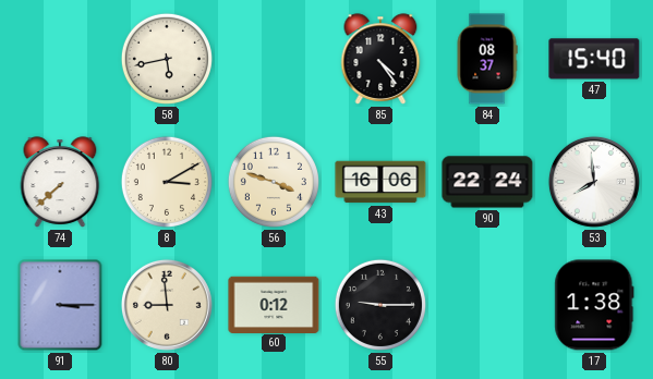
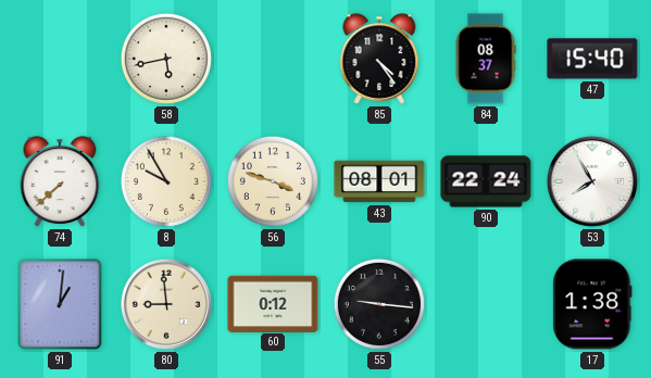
8: 3:10 -> 9:55
43: 16:06 -> 08:01
53: 7:59 -> 7:55
91: 3:15 -> 1:01
55: 9:15 -> 9:16
